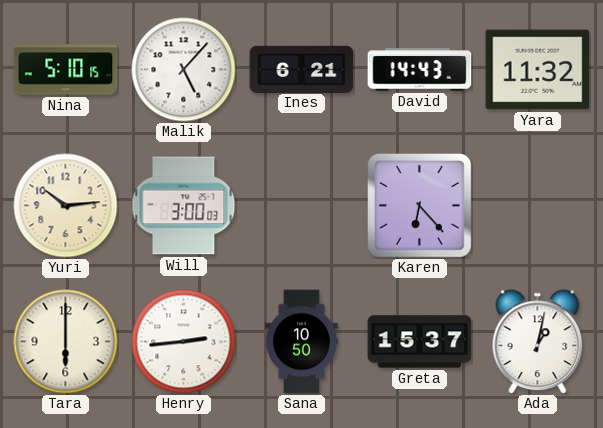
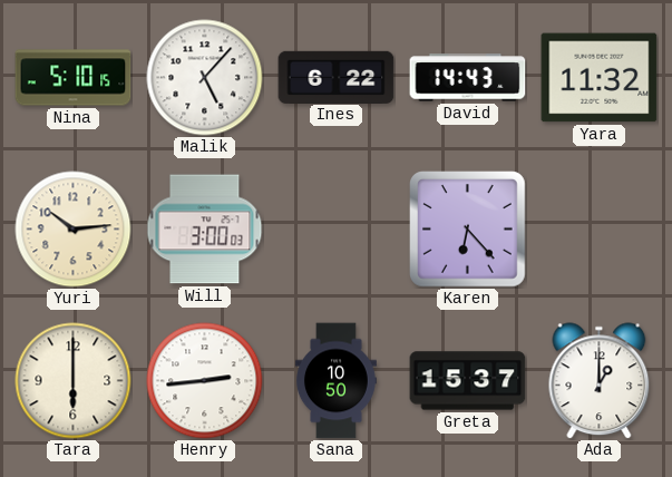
Ines: 6:21 -> 6:22
Ada: 1:02 -> 1:00
